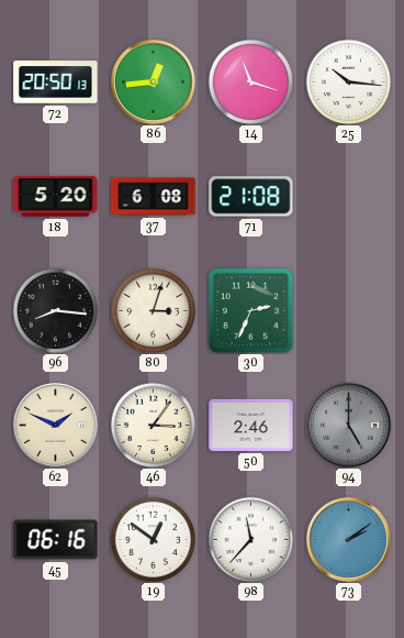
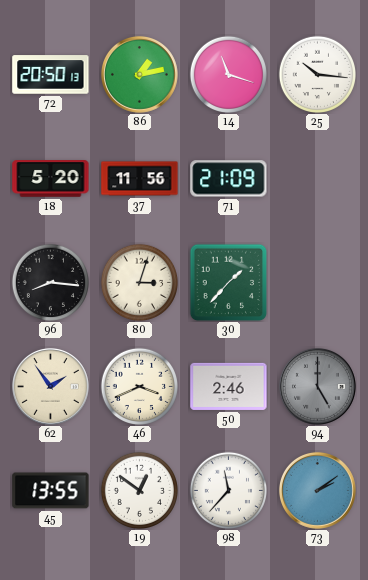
86: 12:44 -> 1:13
37: 6:08 -> 11:56
71: 21:08 -> 21:09
30: 2:34 -> 1:37
62: 1:49 -> 1:54
46: 3:06 -> 3:41
45: 06:16 -> 13:55
